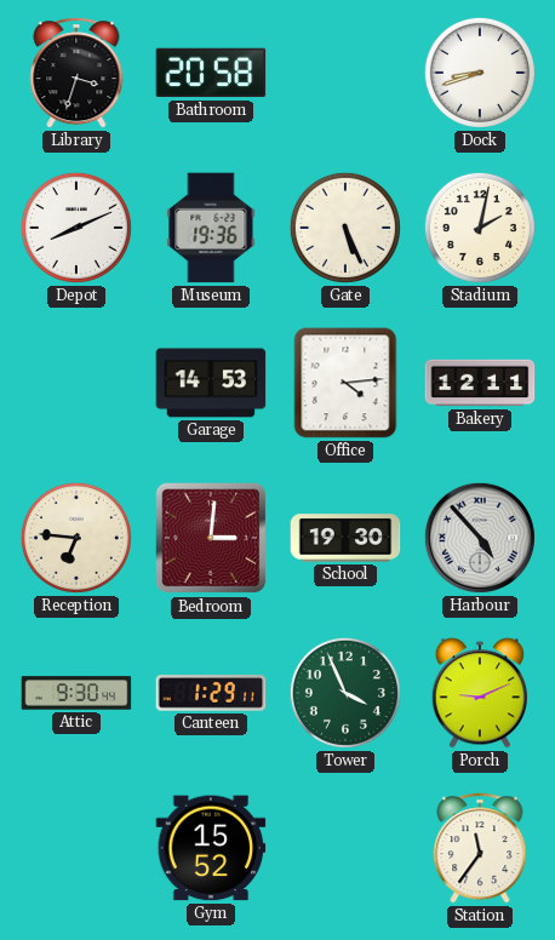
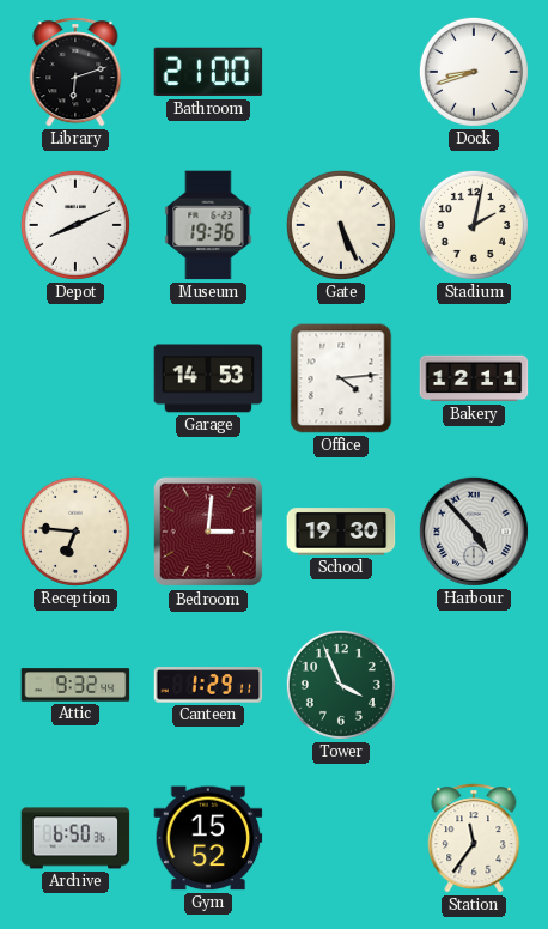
Library: 3:33 -> 6:12
Bathroom: 20:58 -> 21:00
Attic: 9:30 -> 9:32
Porch: 9:11 -> none
Archive: none -> 6:50
